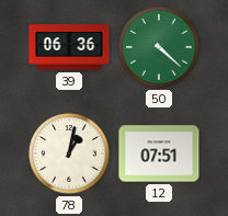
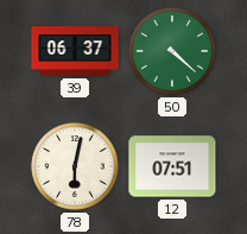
39: 06:36 -> 06:37
78: 1:02 -> 6:02
